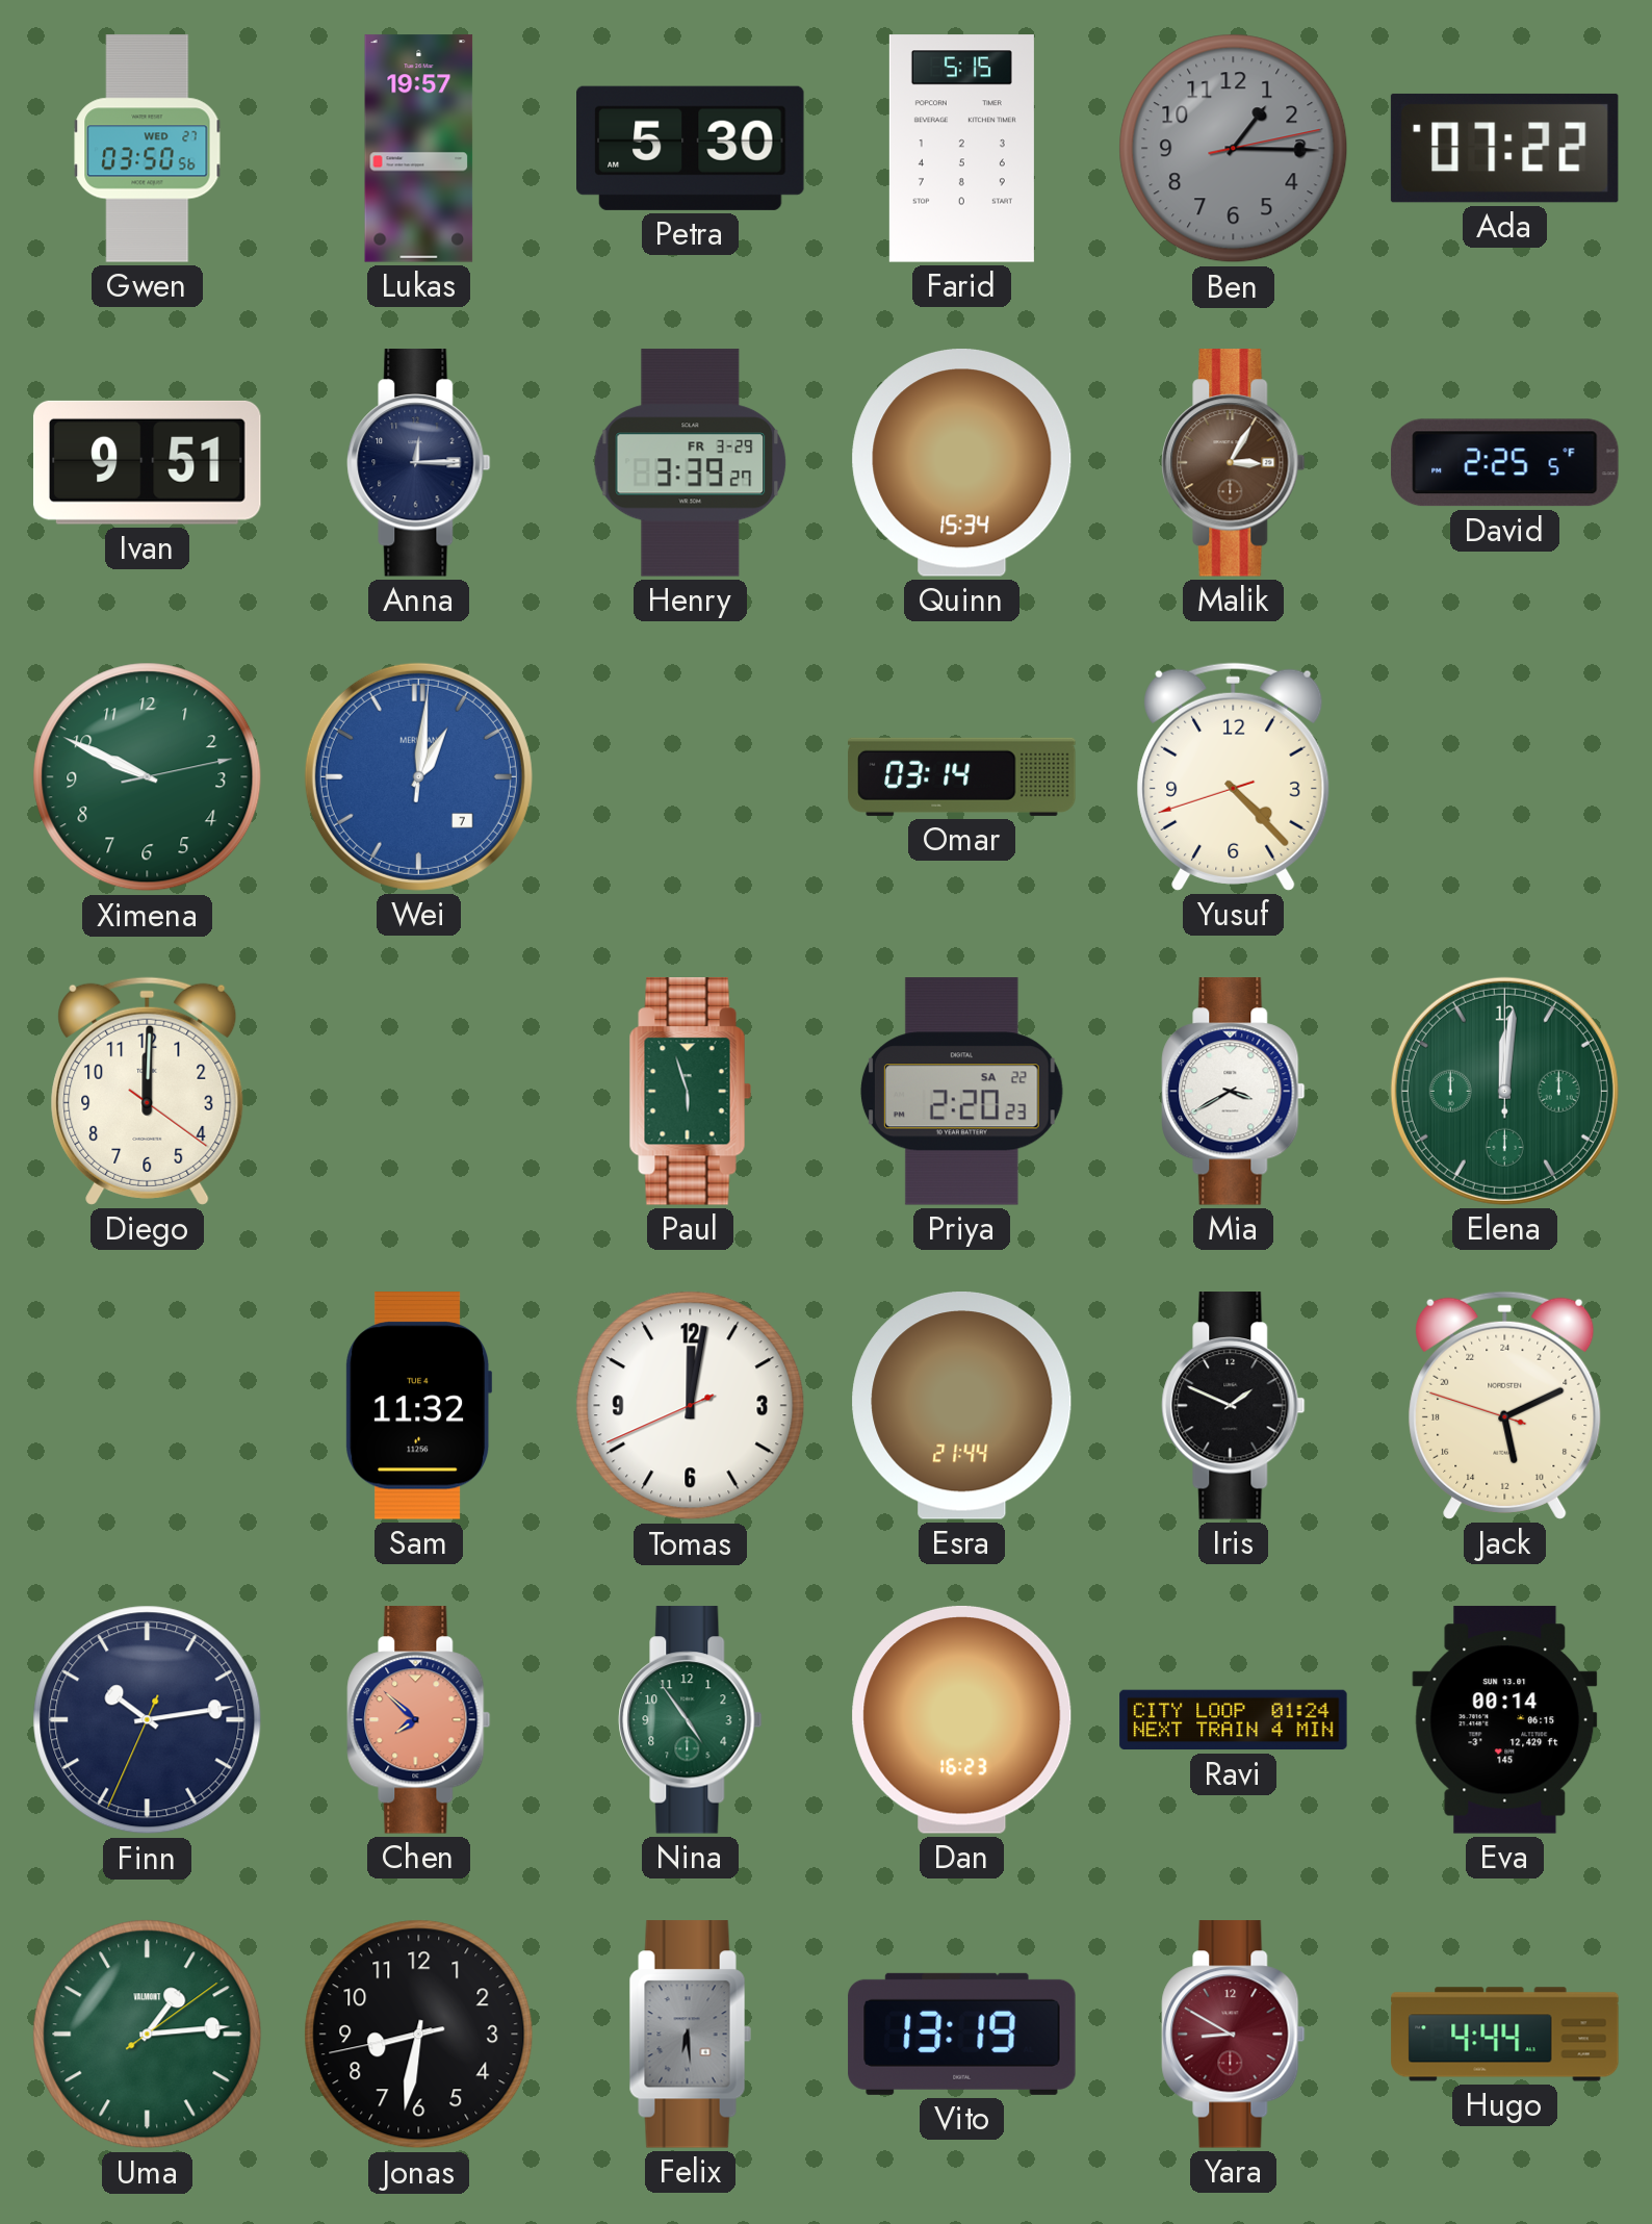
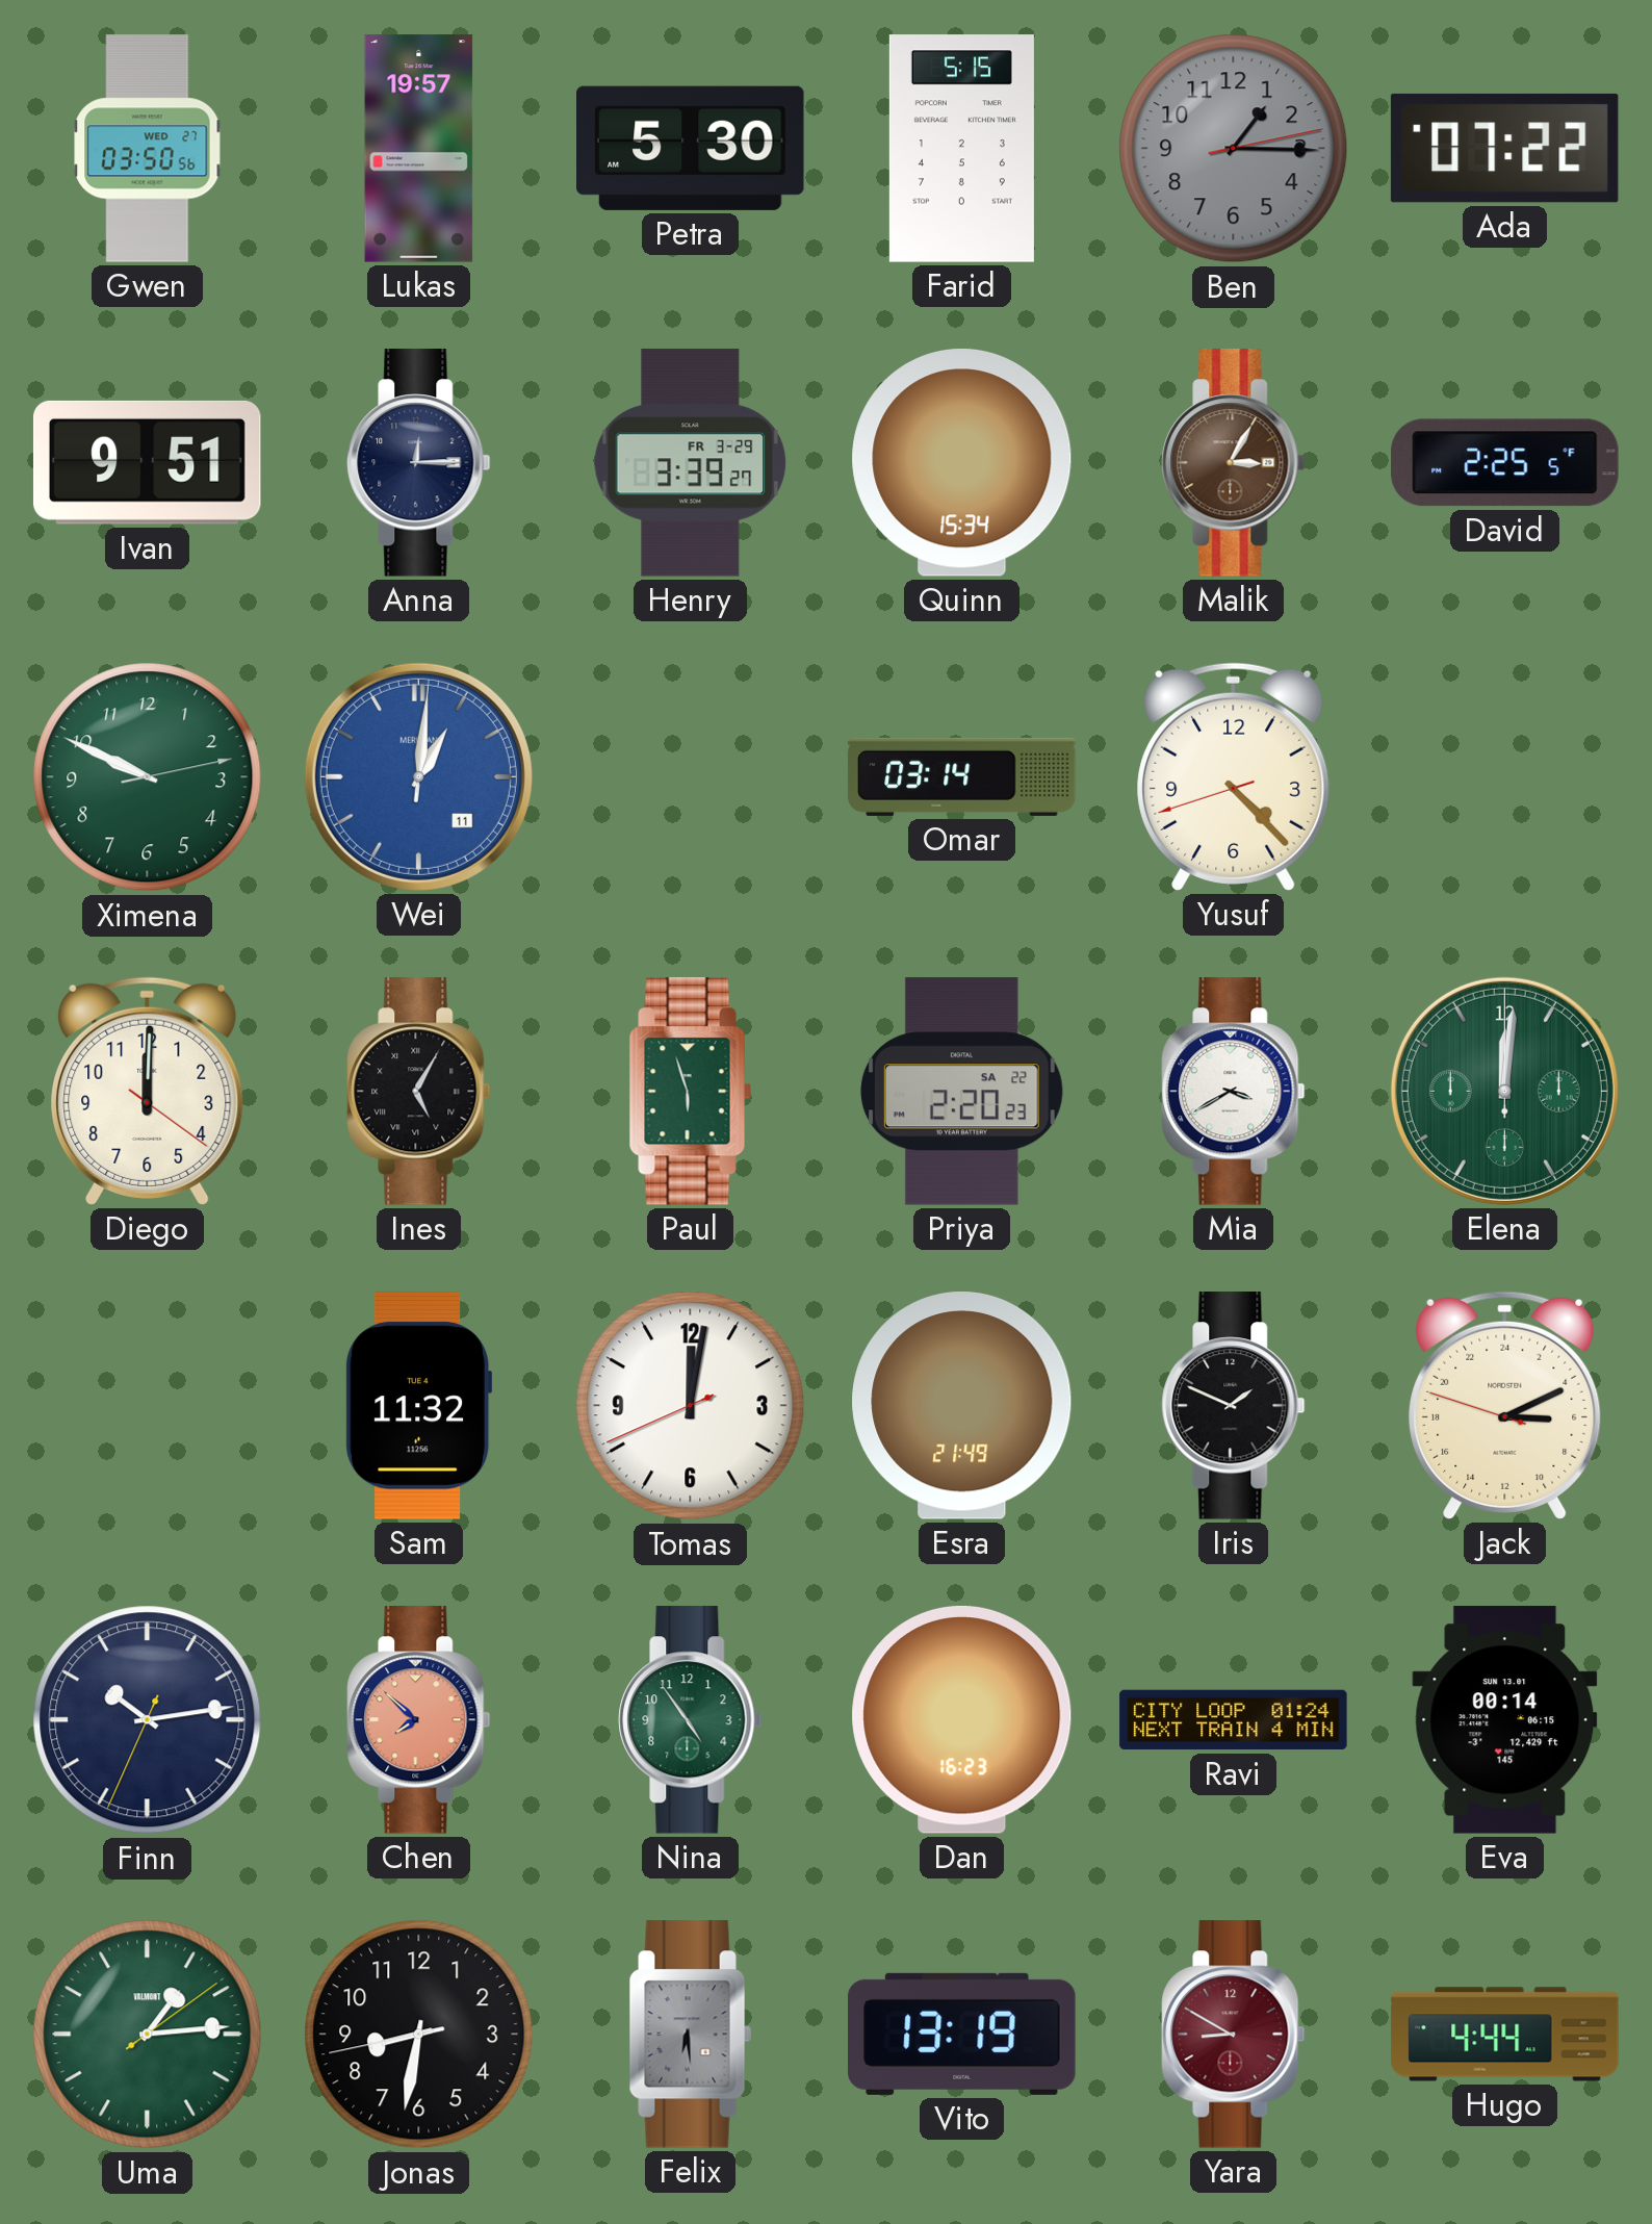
Wei date: 7 -> 11
Ines: none -> 5:05
Esra: 21:44 -> 21:49
Jack: 11:10 -> 6:10
